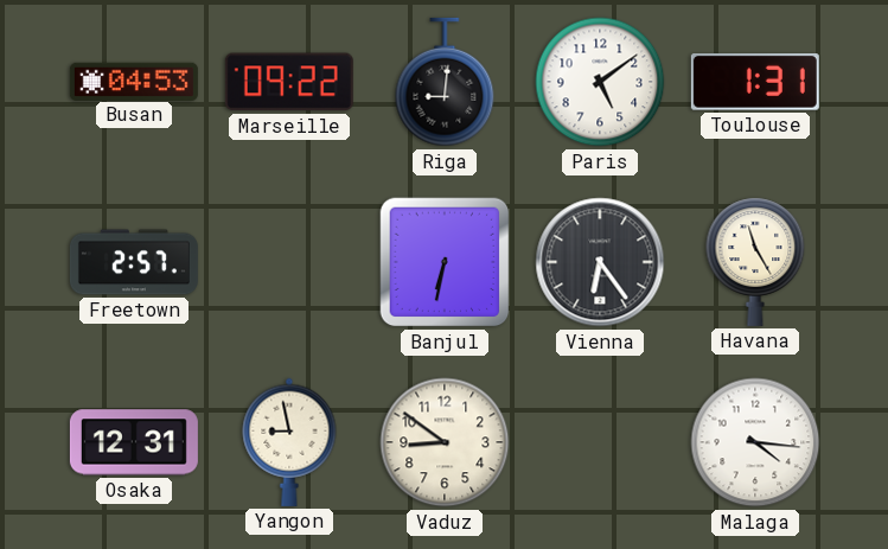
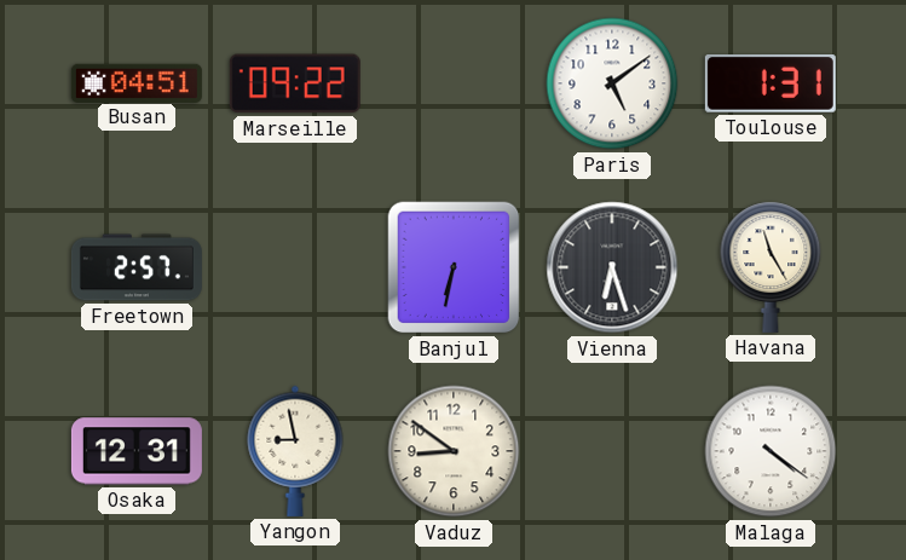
Busan: 04:53 -> 04:51
Riga: 9:01 -> none
Vienna: 6:24 -> 6:27
Malaga: 4:16 -> 4:21
